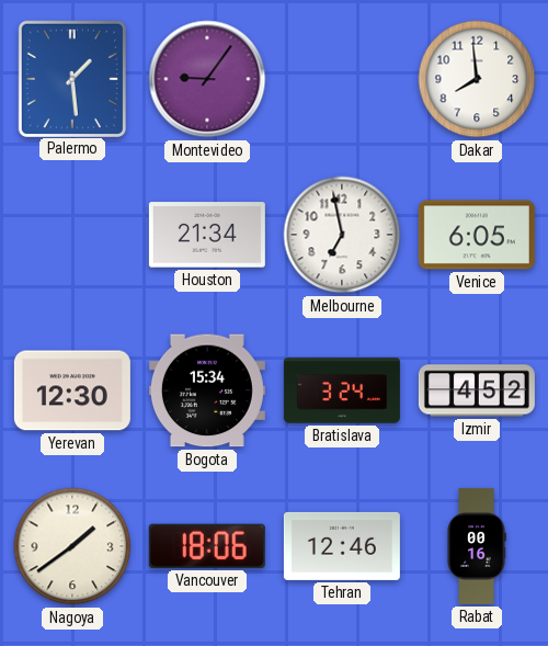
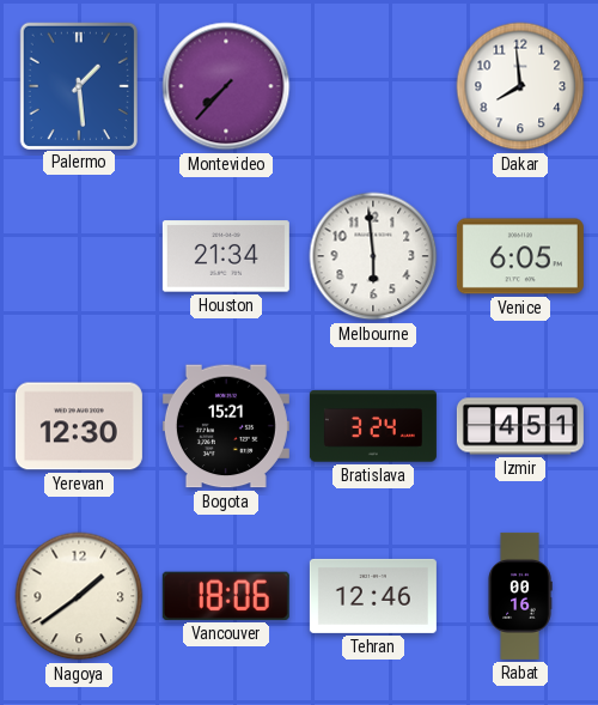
Montevideo: 9:06 -> 7:37
Melbourne: 6:58 -> 5:59
Bogota: 15:34 -> 15:21
Izmir: 4:52 -> 4:51
